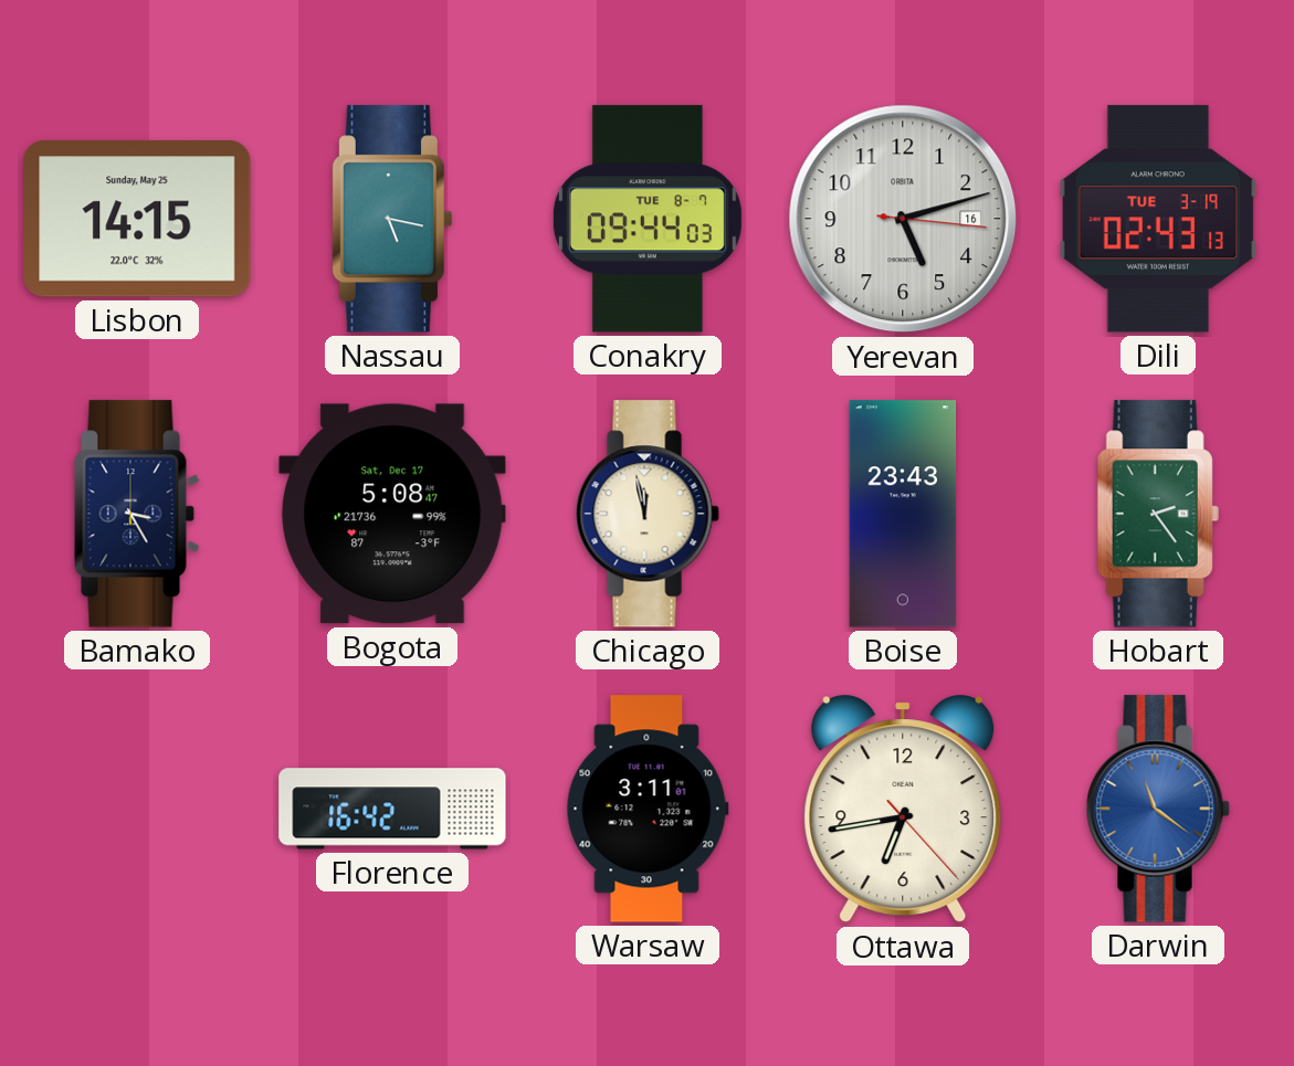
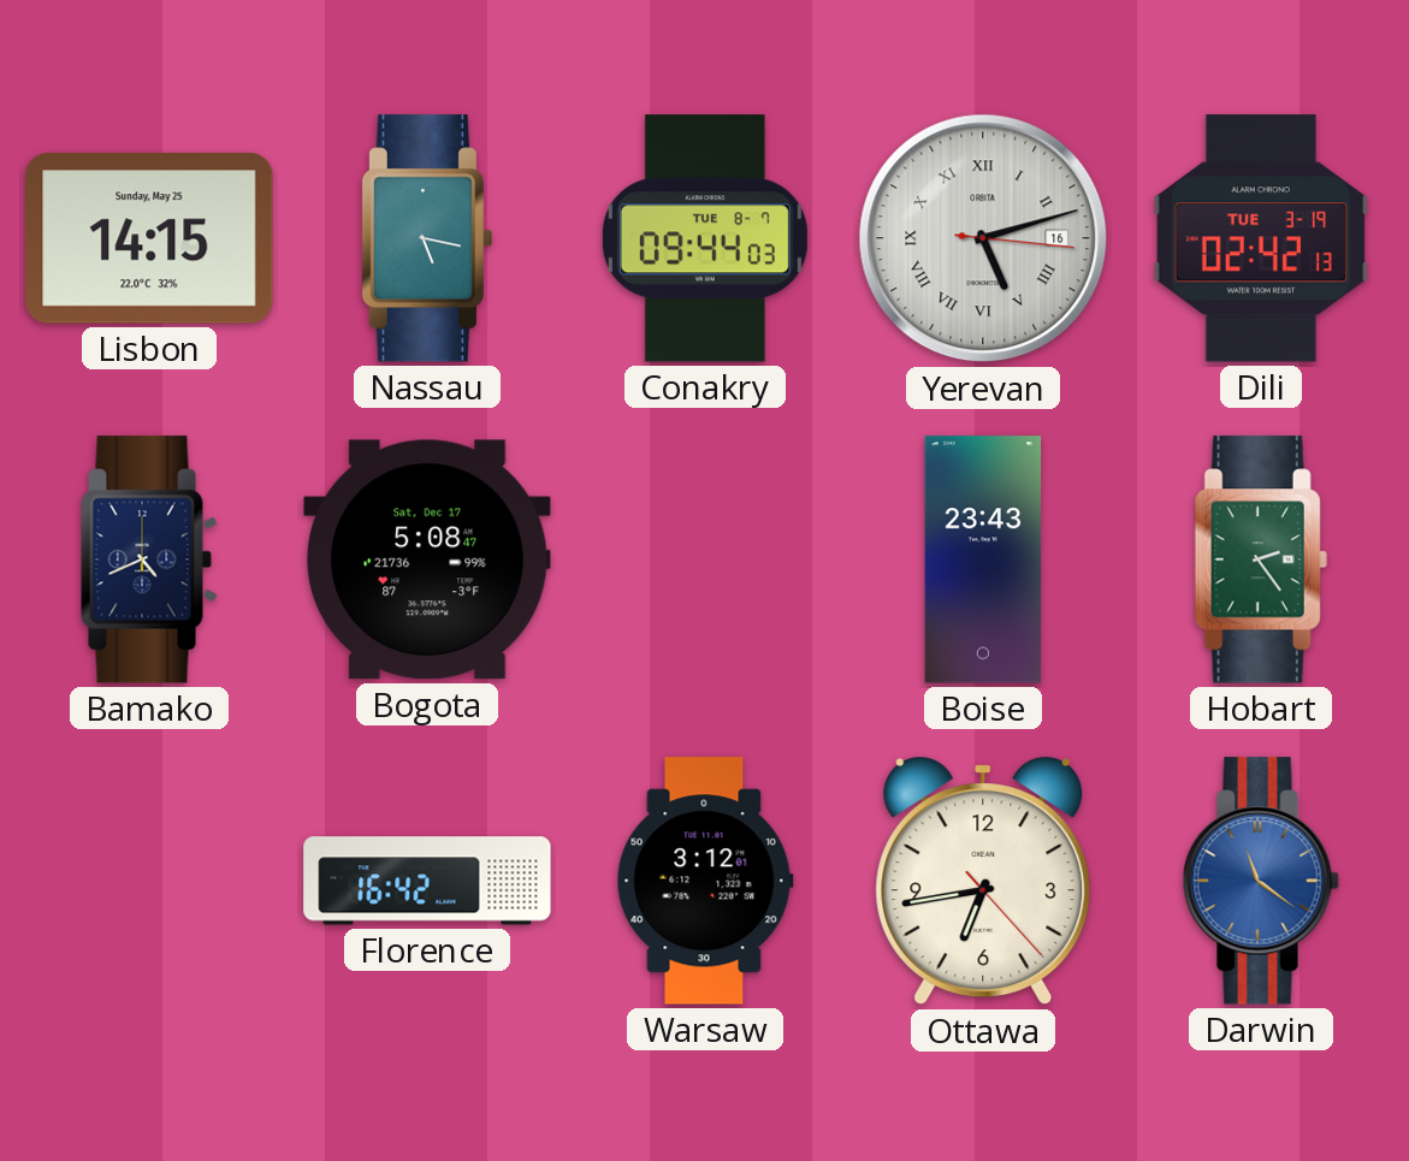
Yerevan numerals: Arabic -> Roman
Dili: 02:43 -> 02:42
Bamako: 3:25 -> 4:41
Chicago: 11:58 -> none
Warsaw: 3:11 -> 3:12
